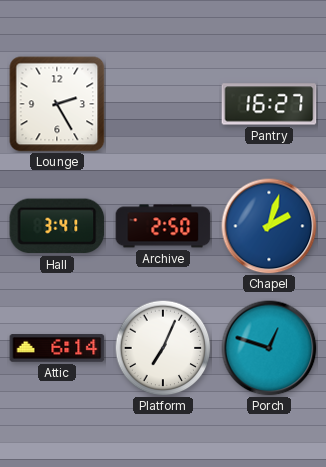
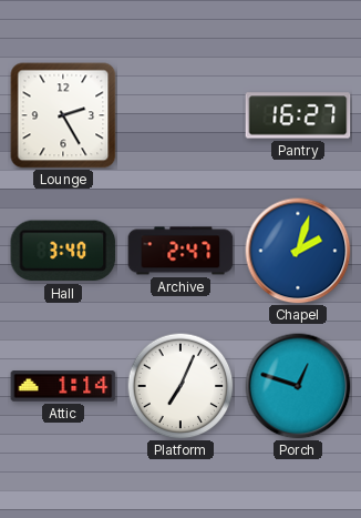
Hall: 3:41 -> 3:40
Archive: 2:50 -> 2:47
Attic: 6:14 -> 1:14
